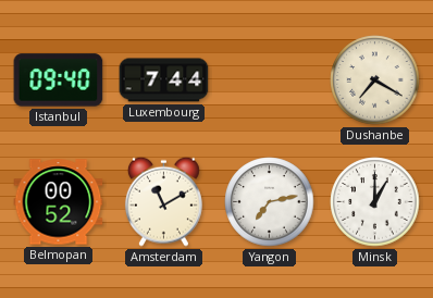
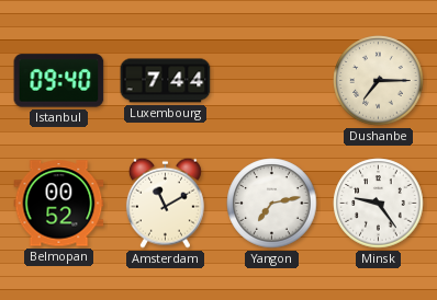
Dushanbe: 7:20 -> 7:15
Minsk: 1:00 -> 9:24
